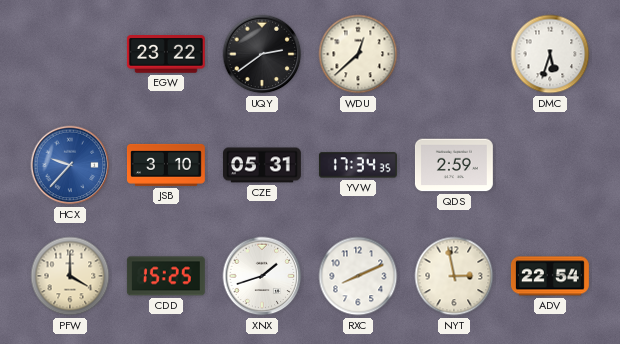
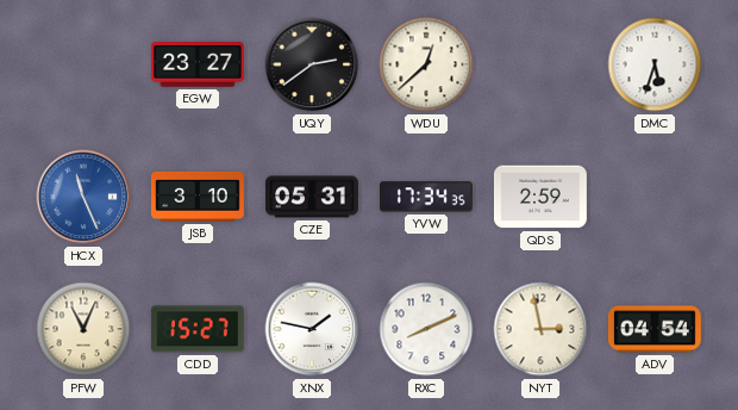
EGW: 23:22 -> 23:27
HCX: 9:37 -> 11:26
PFW: 4:00 -> 11:04
CDD: 15:25 -> 15:27
XNX: 1:42 -> 1:47
ADV: 22:54 -> 04:54
